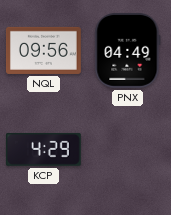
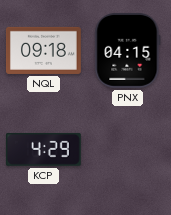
NQL: 09:56 -> 09:18
PNX: 04:49 -> 04:15
